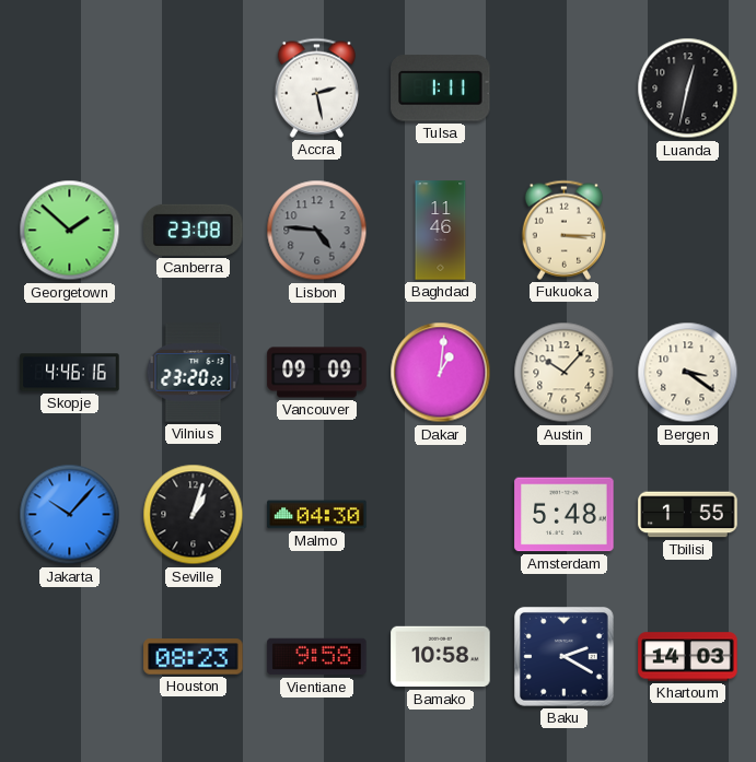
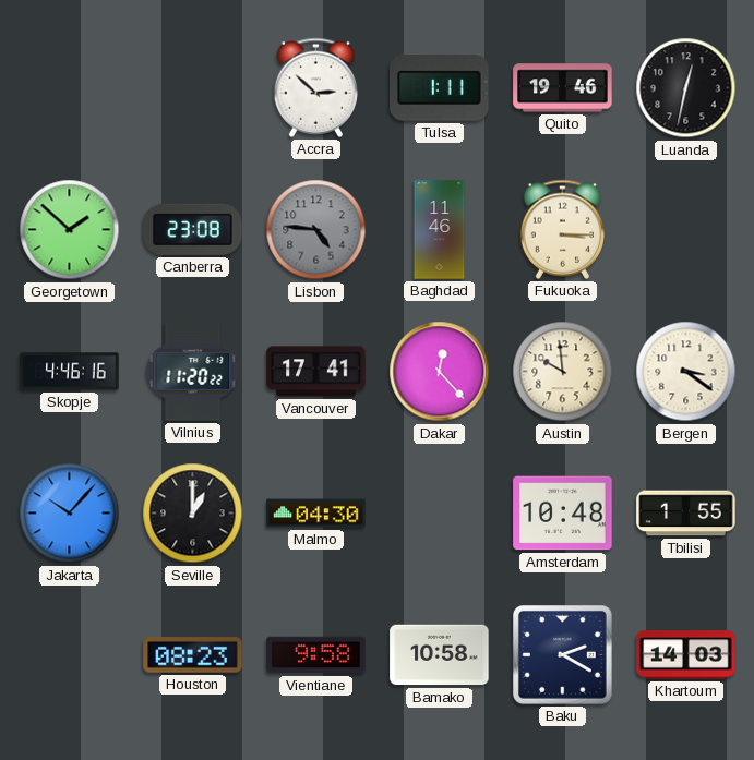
Accra: 2:28 -> 2:52
Quito: none -> 19:46
Vilnius: 23:20 -> 11:20
Vancouver: 09:09 -> 17:41
Dakar: 1:01 -> 12:23
Austin: 10:07 -> 9:59
Seville: 1:03 -> 1:00
Amsterdam: 5:48 -> 10:48
